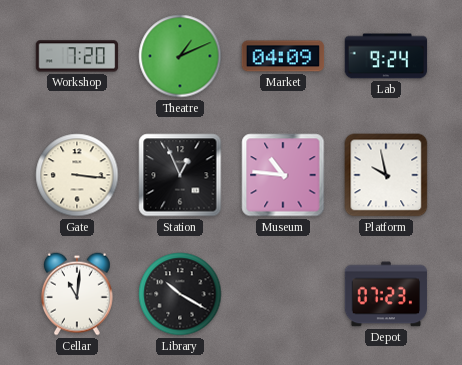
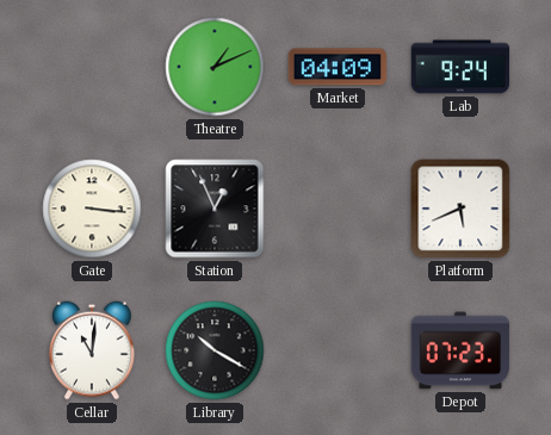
Workshop: 7:20 -> none
Museum: 10:46 -> none
Platform: 9:58 -> 5:41
